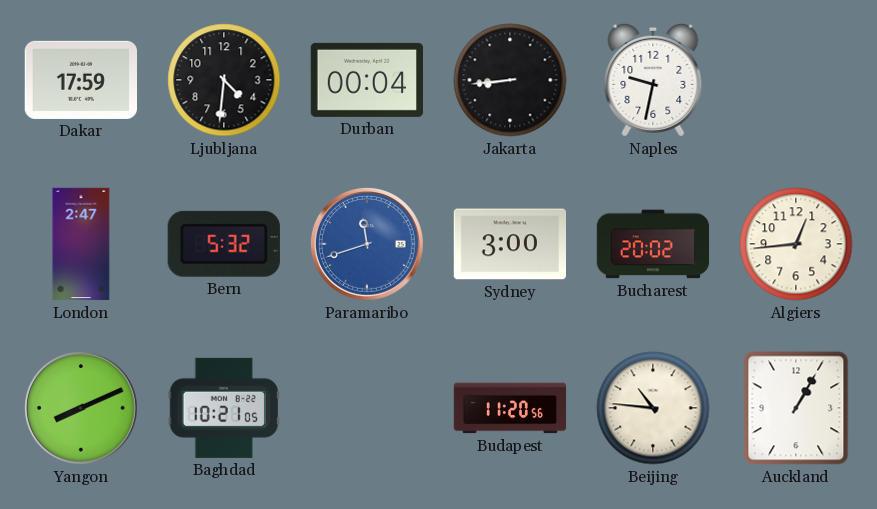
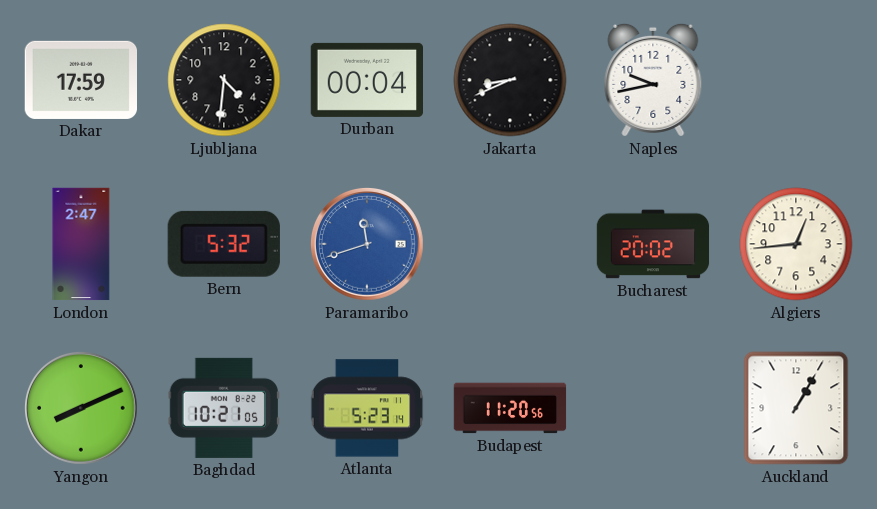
Jakarta: 8:44 -> 8:41
Naples: 9:32 -> 9:43
Sydney: 3:00 -> none
Atlanta: none -> 5:23
Beijing: 10:46 -> none
